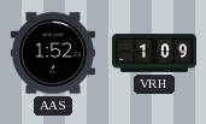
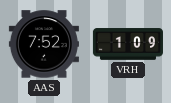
AAS: 1:52 -> 7:52
